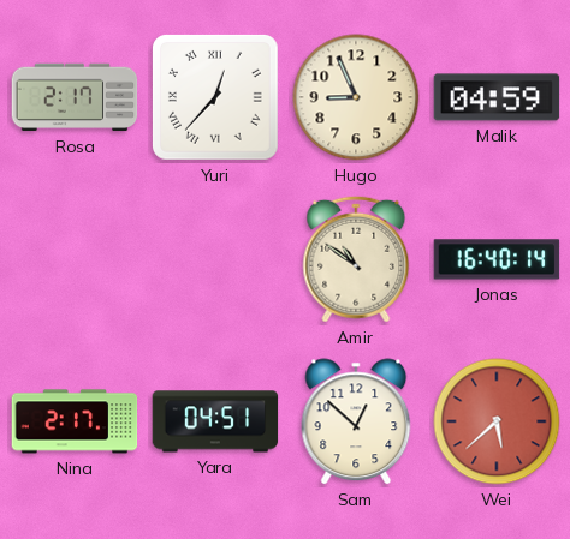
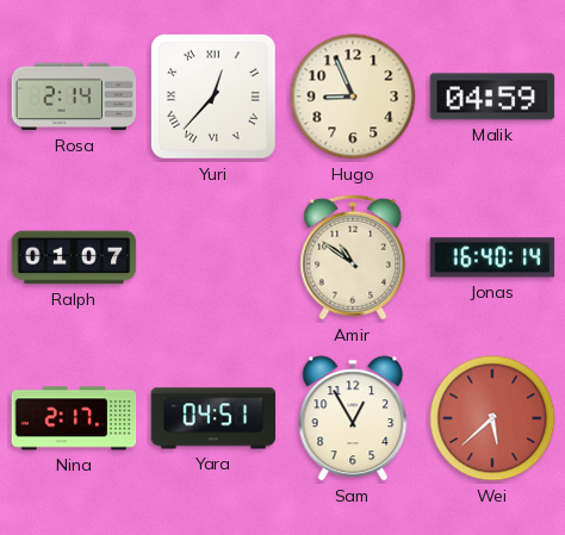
Rosa: 2:17 -> 2:14
Ralph: none -> 01:07
Sam: 12:52 -> 12:55
